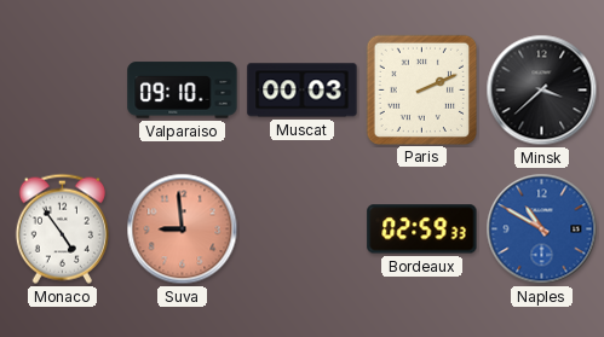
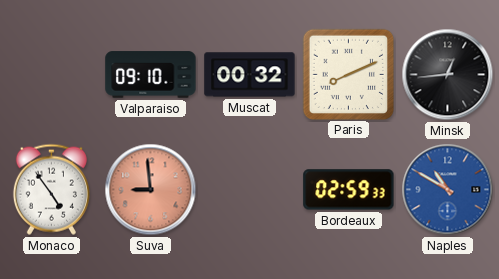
Muscat: 00:03 -> 00:32
Paris: 2:11 -> 8:11
Minsk: 3:38 -> 12:44
